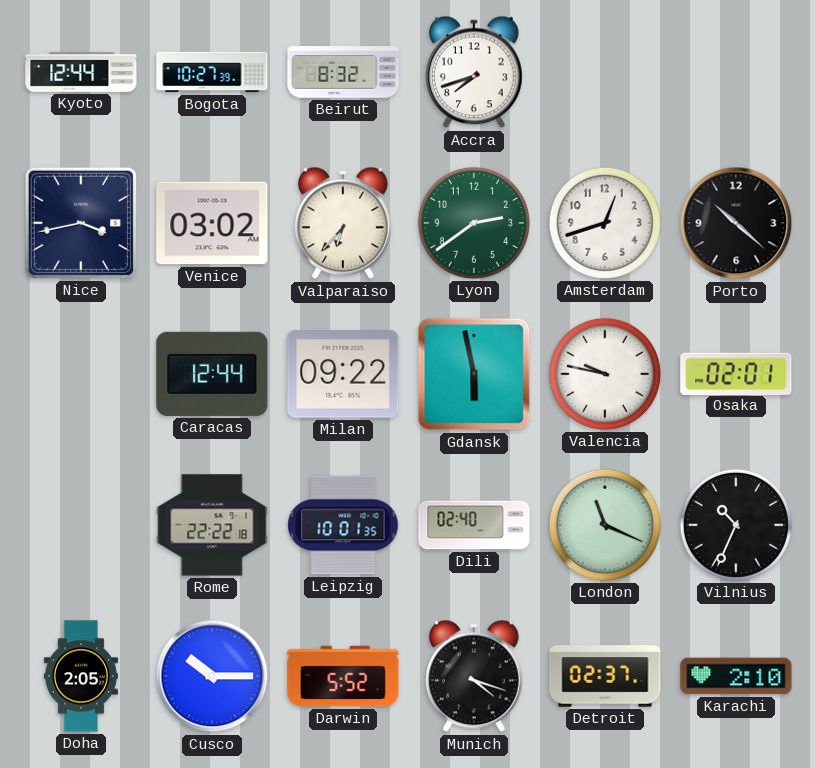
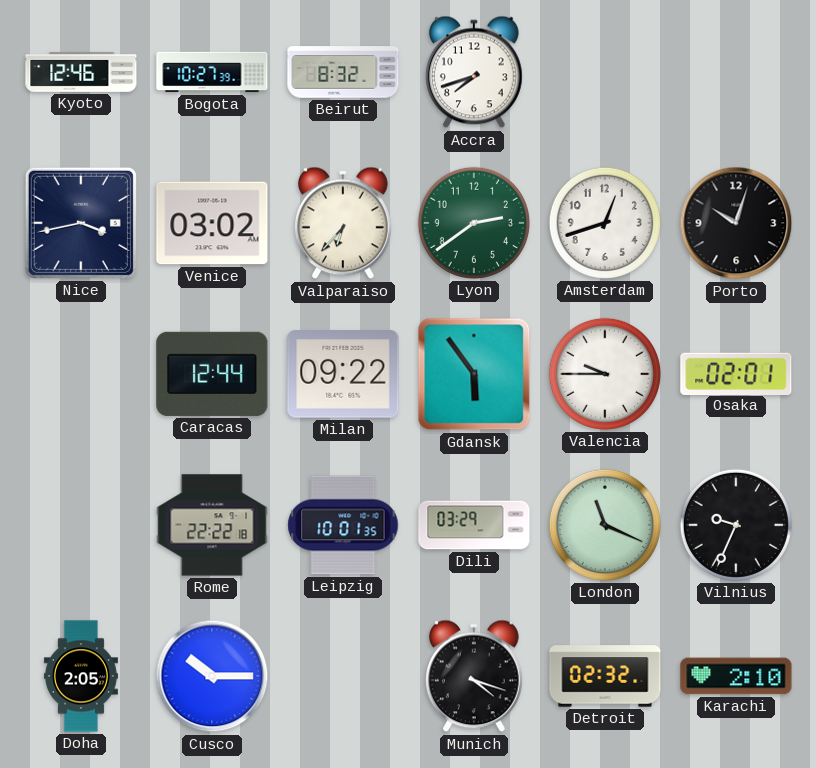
Kyoto: 12:44 -> 12:46
Porto: 10:22 -> 10:03
Gdansk: 5:58 -> 5:54
Valencia: 9:47 -> 9:45
Dili: 02:40 -> 03:29
Vilnius: 10:34 -> 9:34
Darwin: 5:52 -> none
Detroit: 02:37 -> 02:32
